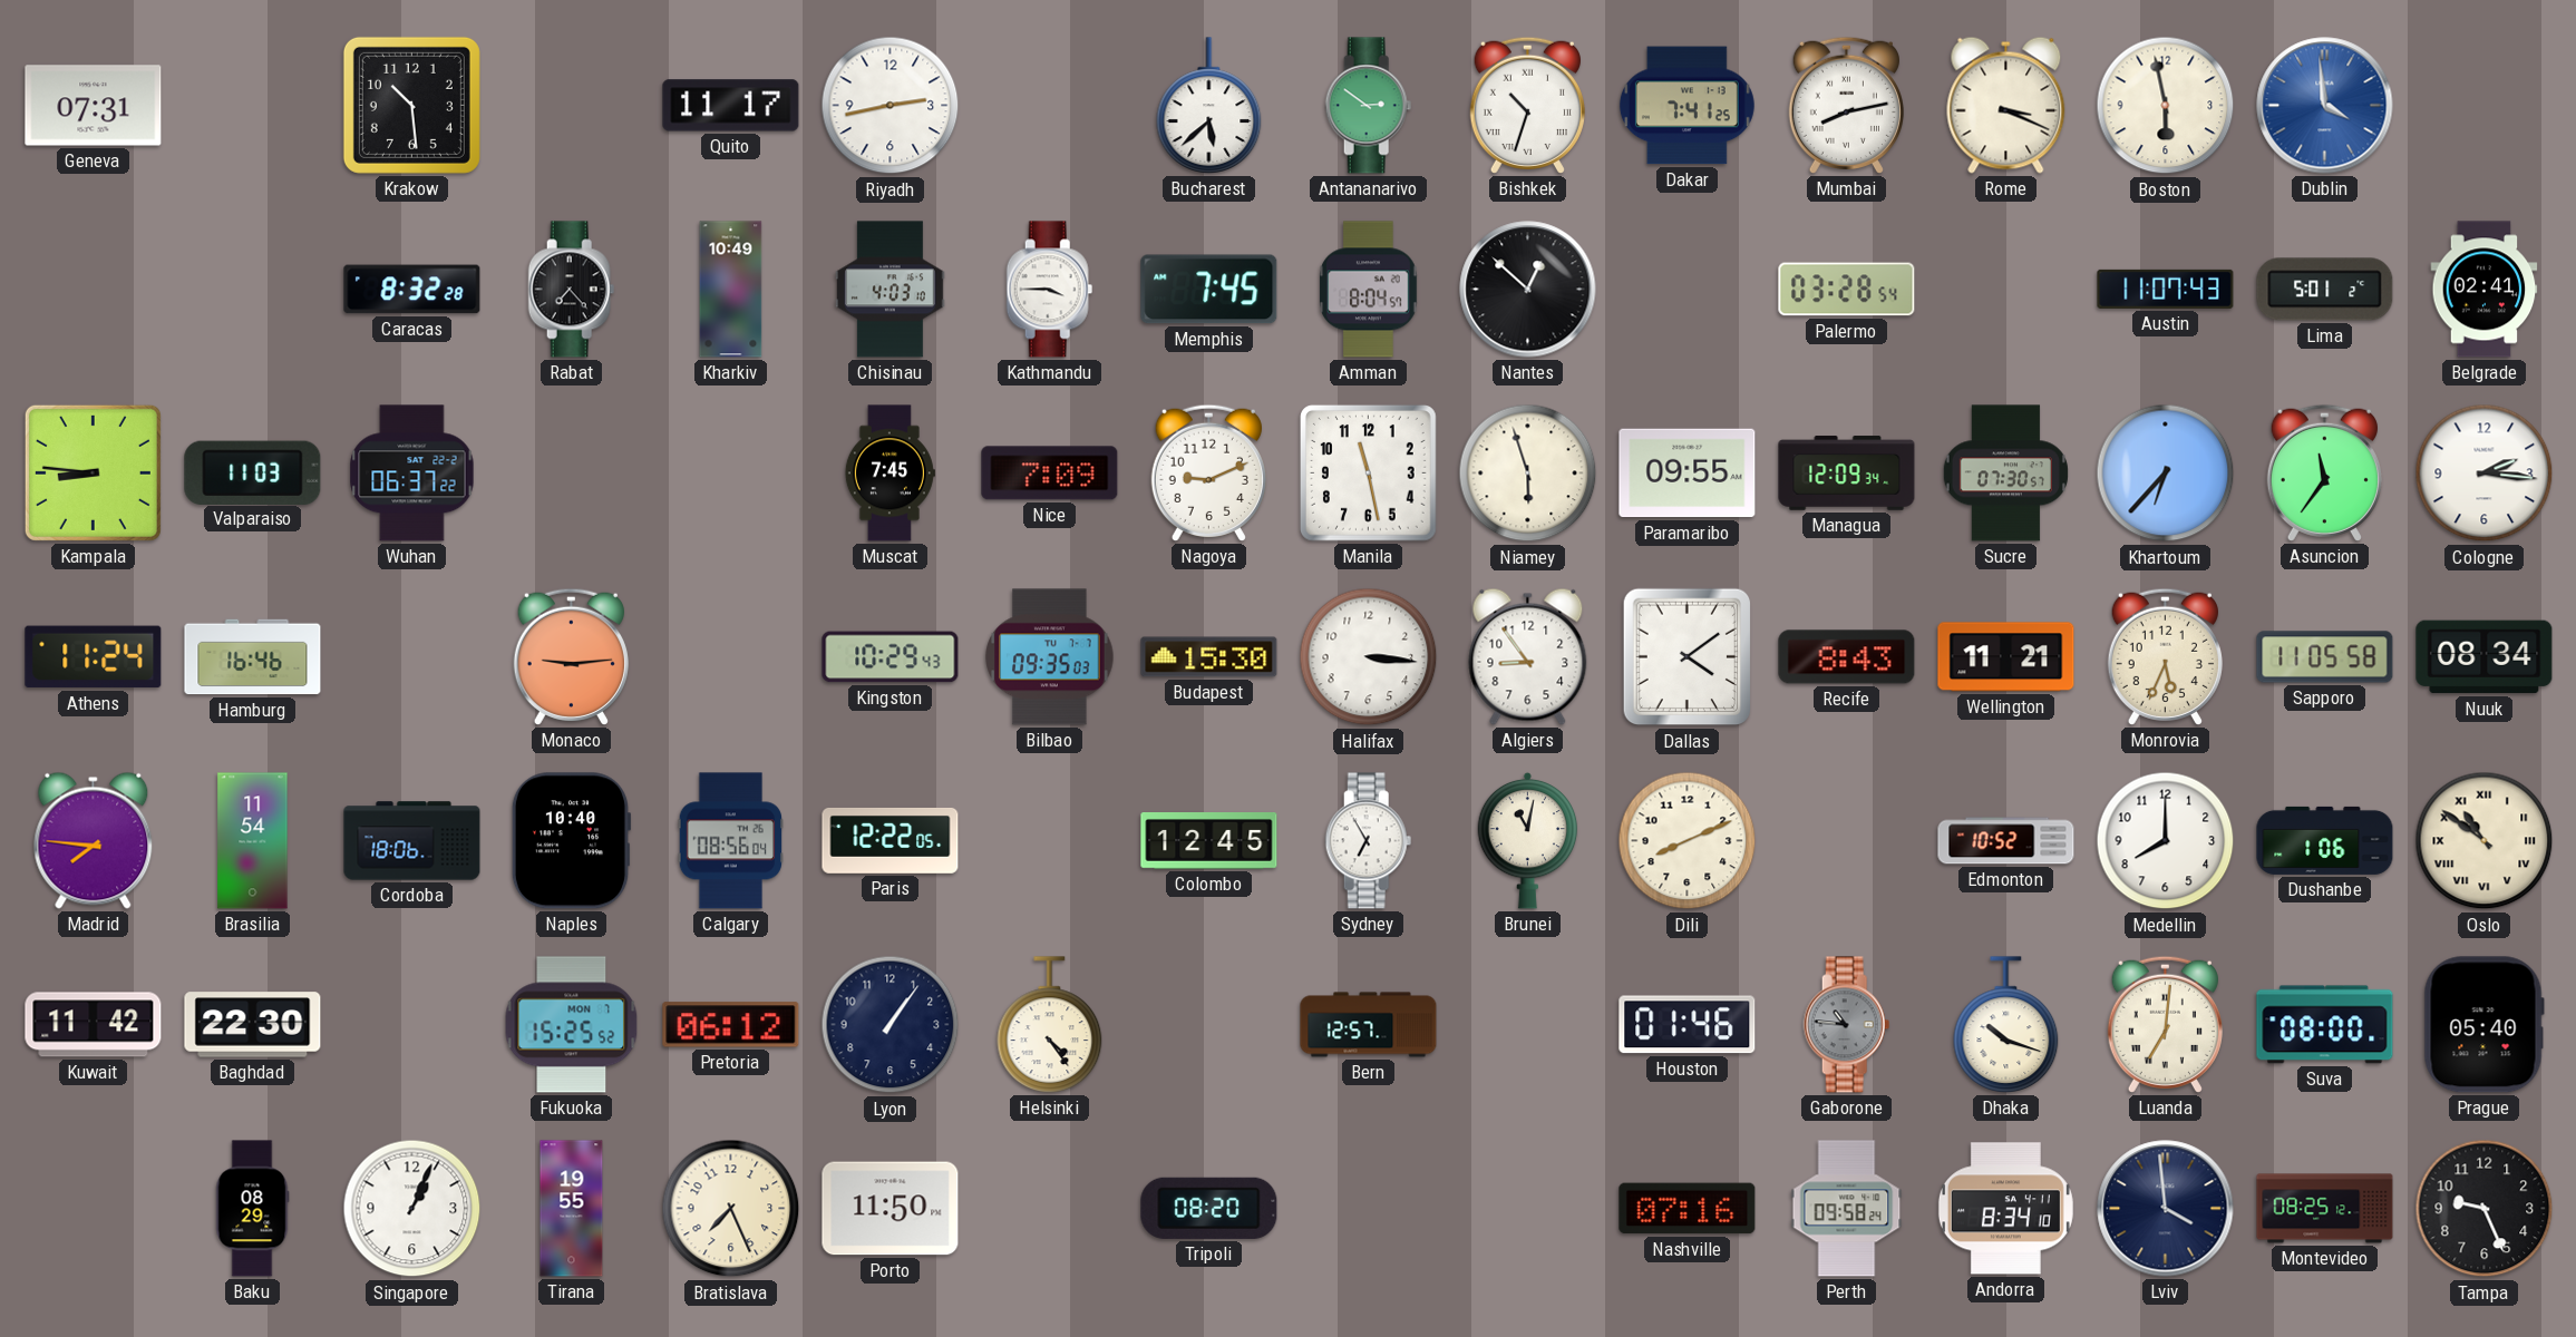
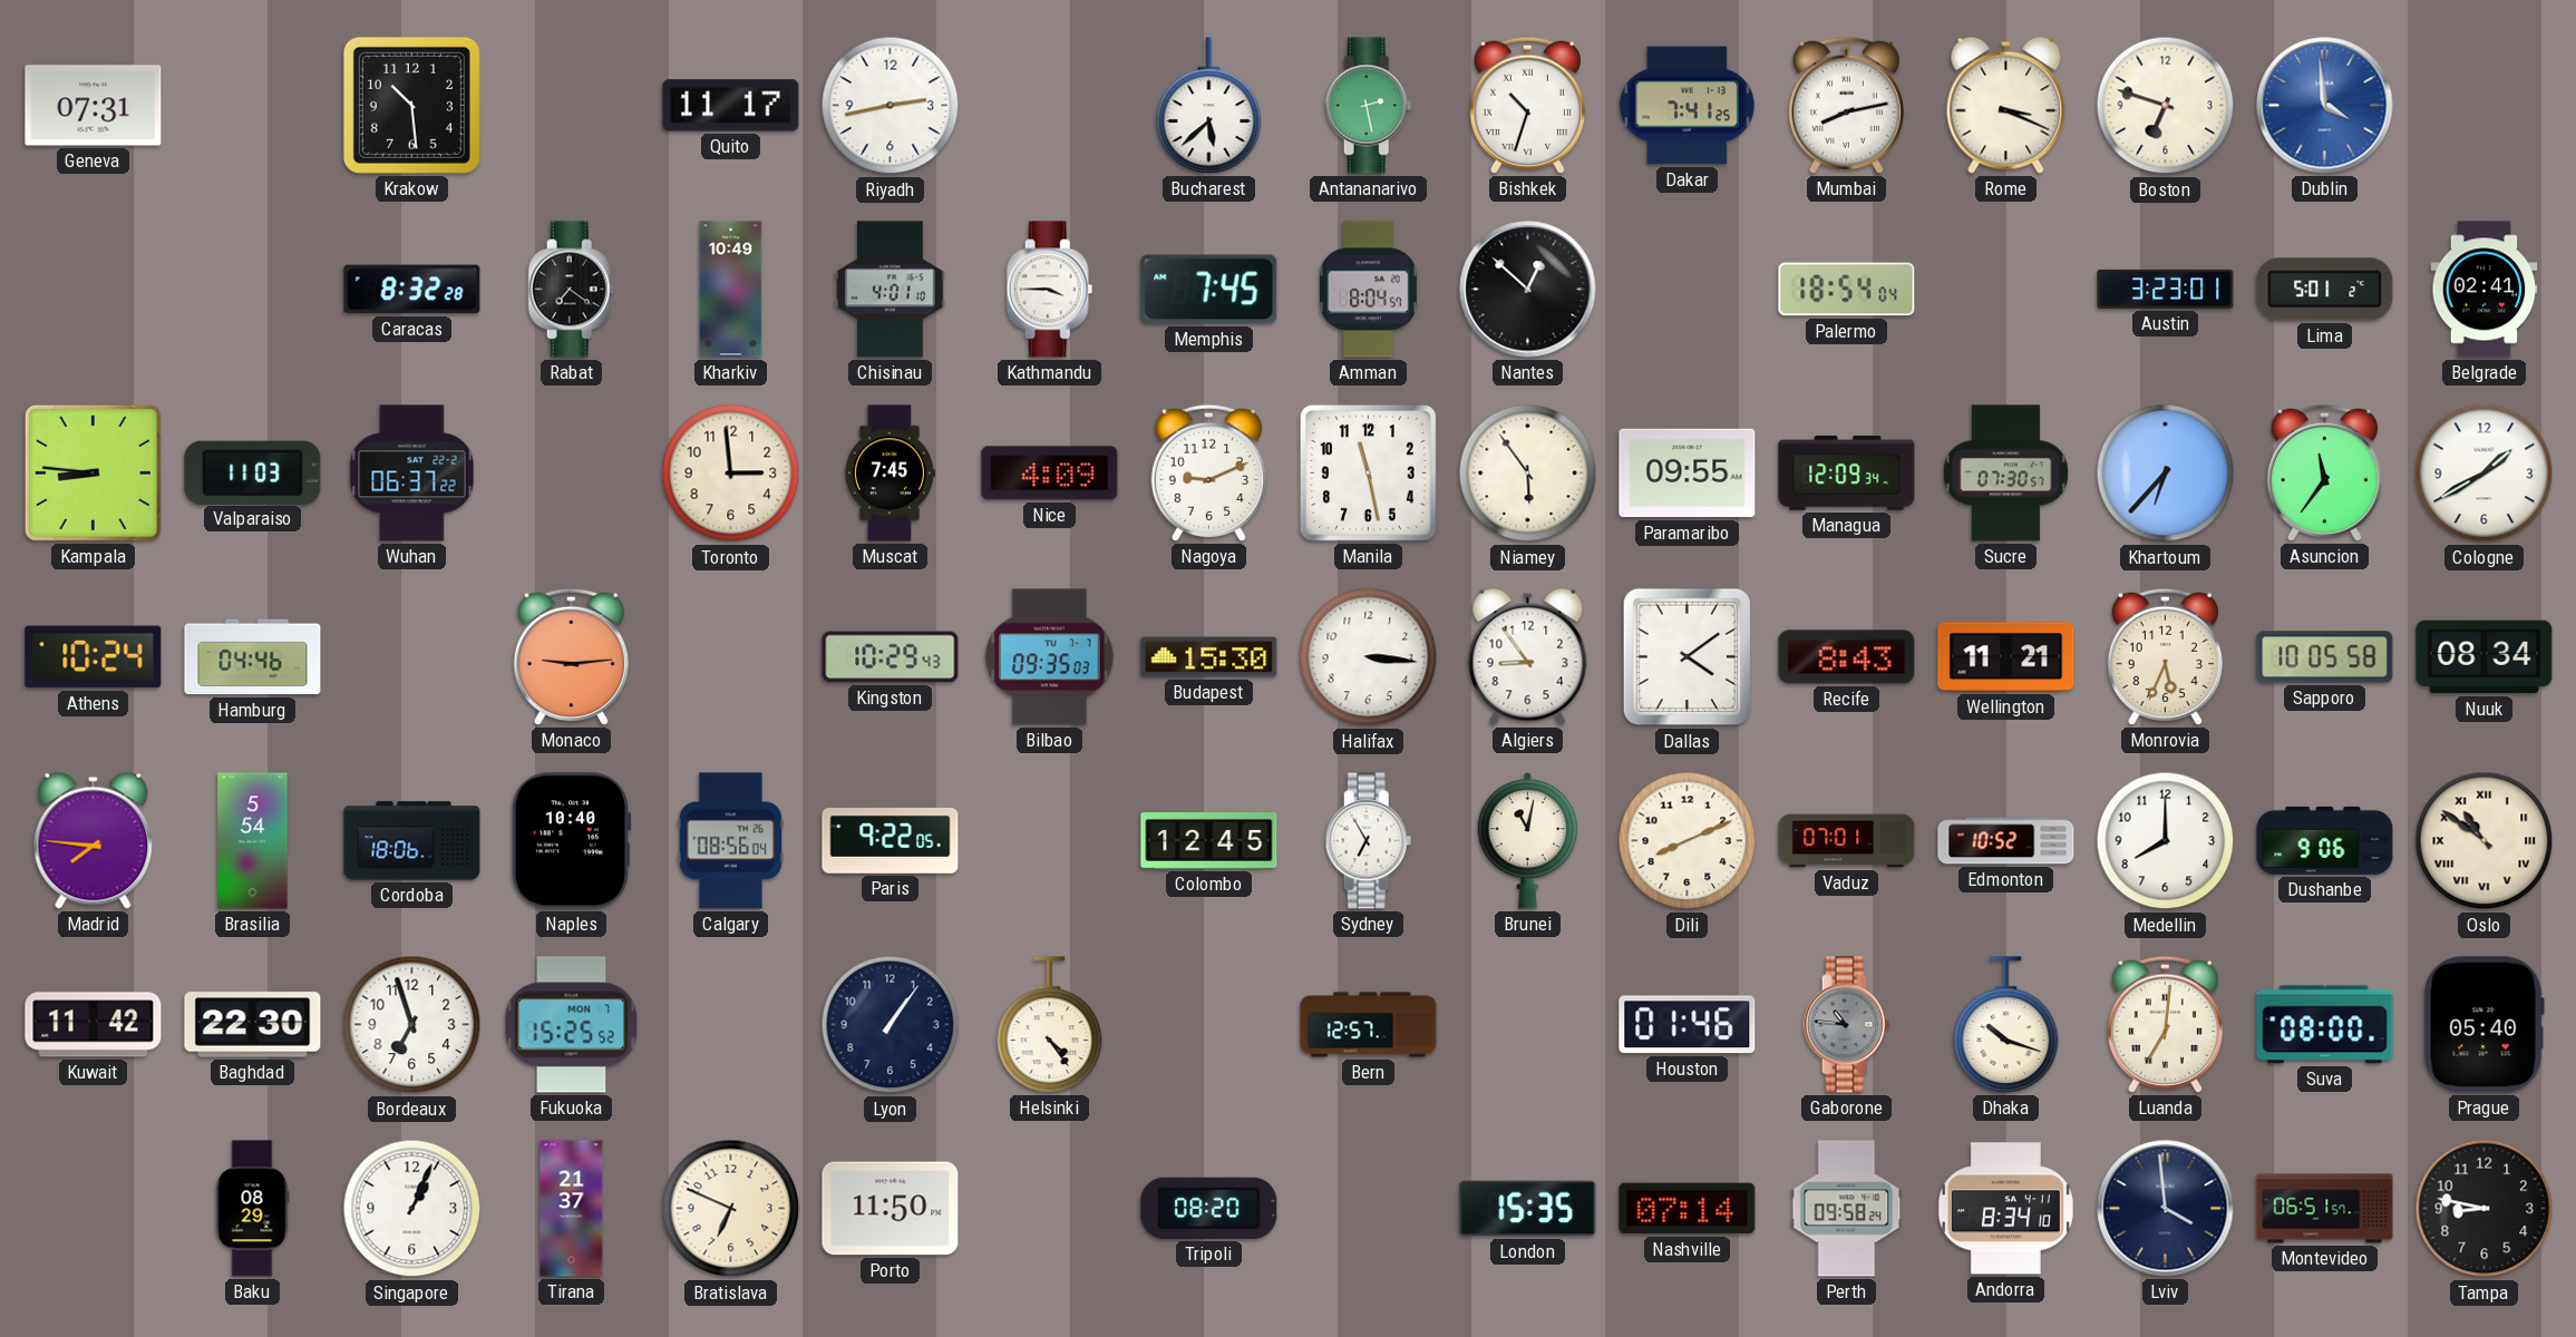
Antananarivo: 2:51 -> 2:28
Boston: 5:58 -> 6:48
Rabat: 7:23 -> 7:21
Chisinau: 4:03 -> 4:01
Palermo: 03:28 -> 18:54
Austin: 11:07 -> 3:23
Toronto: none -> 2:59
Nice: 7:09 -> 4:09
Niamey: 5:57 -> 5:54
Cologne: 2:16 -> 1:40
Athens: 11:24 -> 10:24
Hamburg: 16:46 -> 04:46
Sapporo: 11:05 -> 10:05
Brasilia: 11:54 -> 5:54
Paris: 12:22 -> 9:22
Vaduz: none -> 07:01
Dushanbe: 1:06 -> 9:06
Bordeaux: none -> 6:57
Pretoria: 06:12 -> none
Tirana: 19:55 -> 21:37
Bratislava: 7:26 -> 6:49
London: none -> 15:35
Nashville: 07:16 -> 07:14
Montevideo: 08:25 -> 06:51
Tampa: 9:26 -> 8:47
